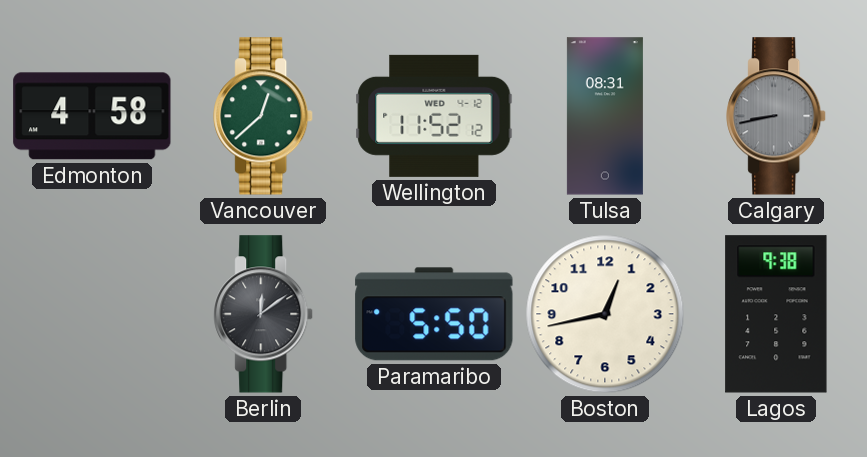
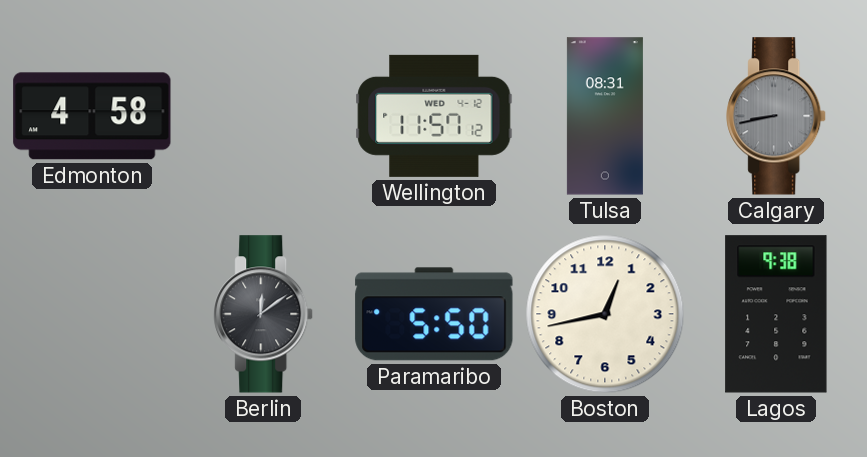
Vancouver: 12:38 -> none
Wellington: 11:52 -> 11:57
